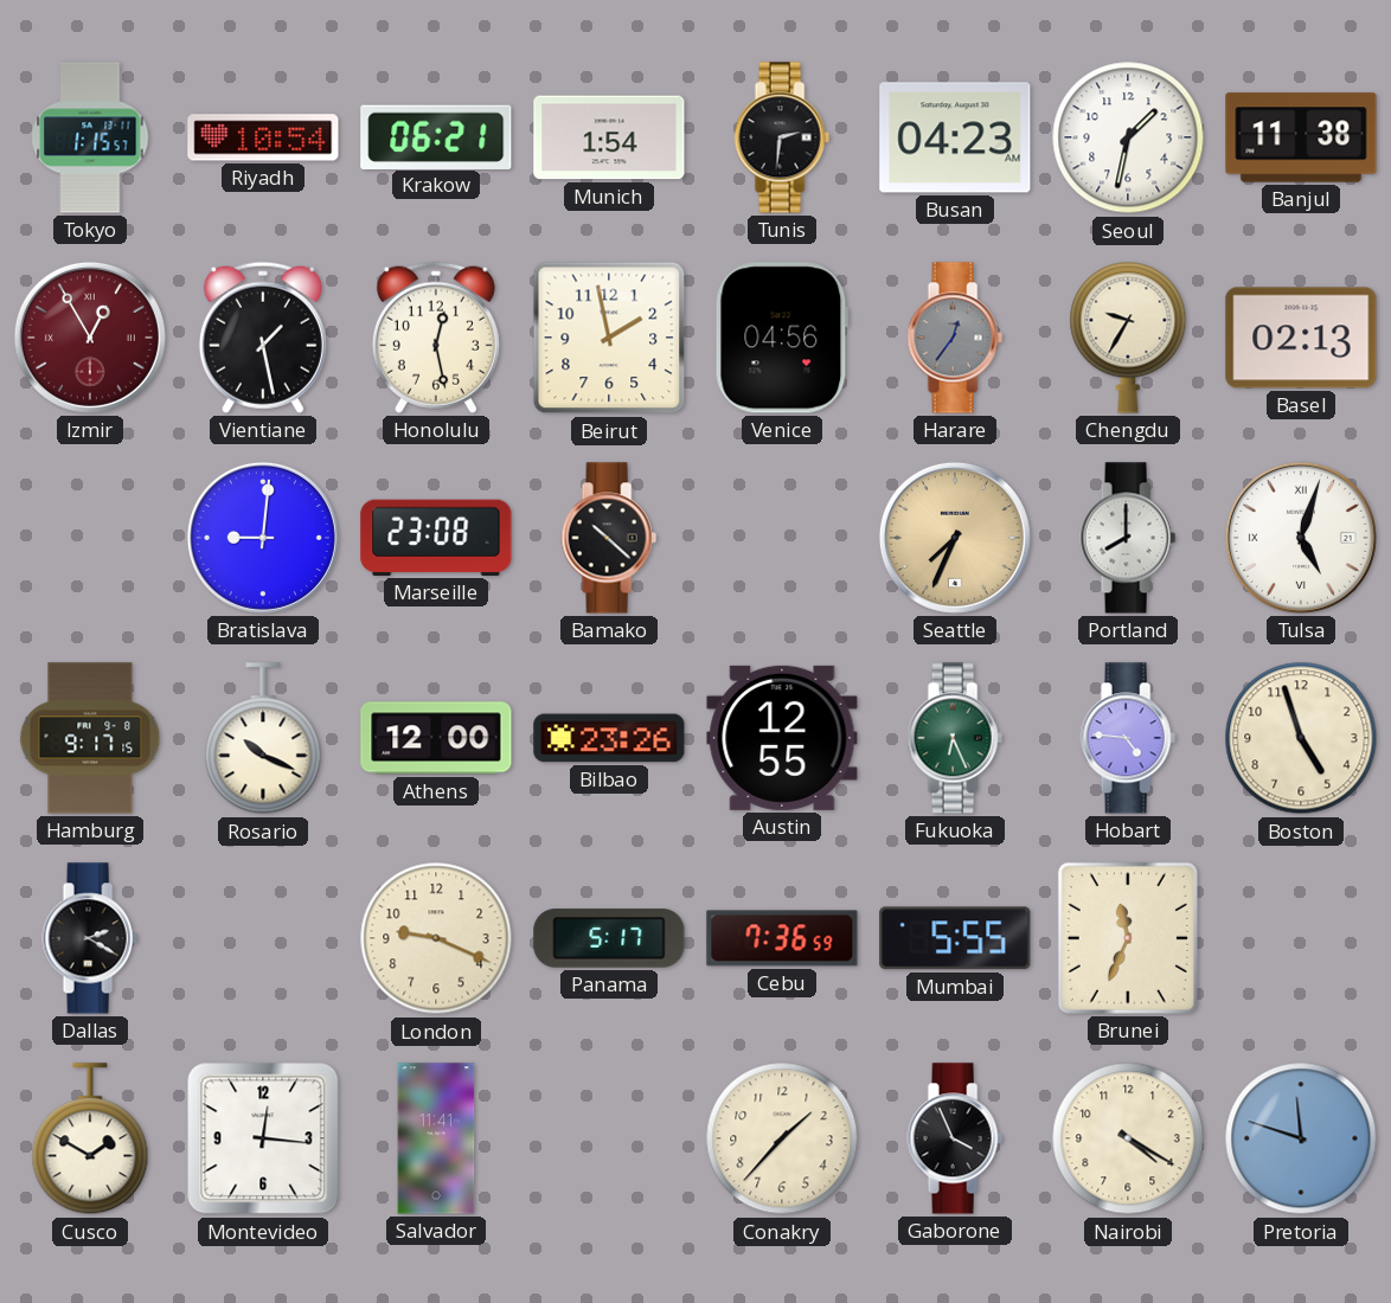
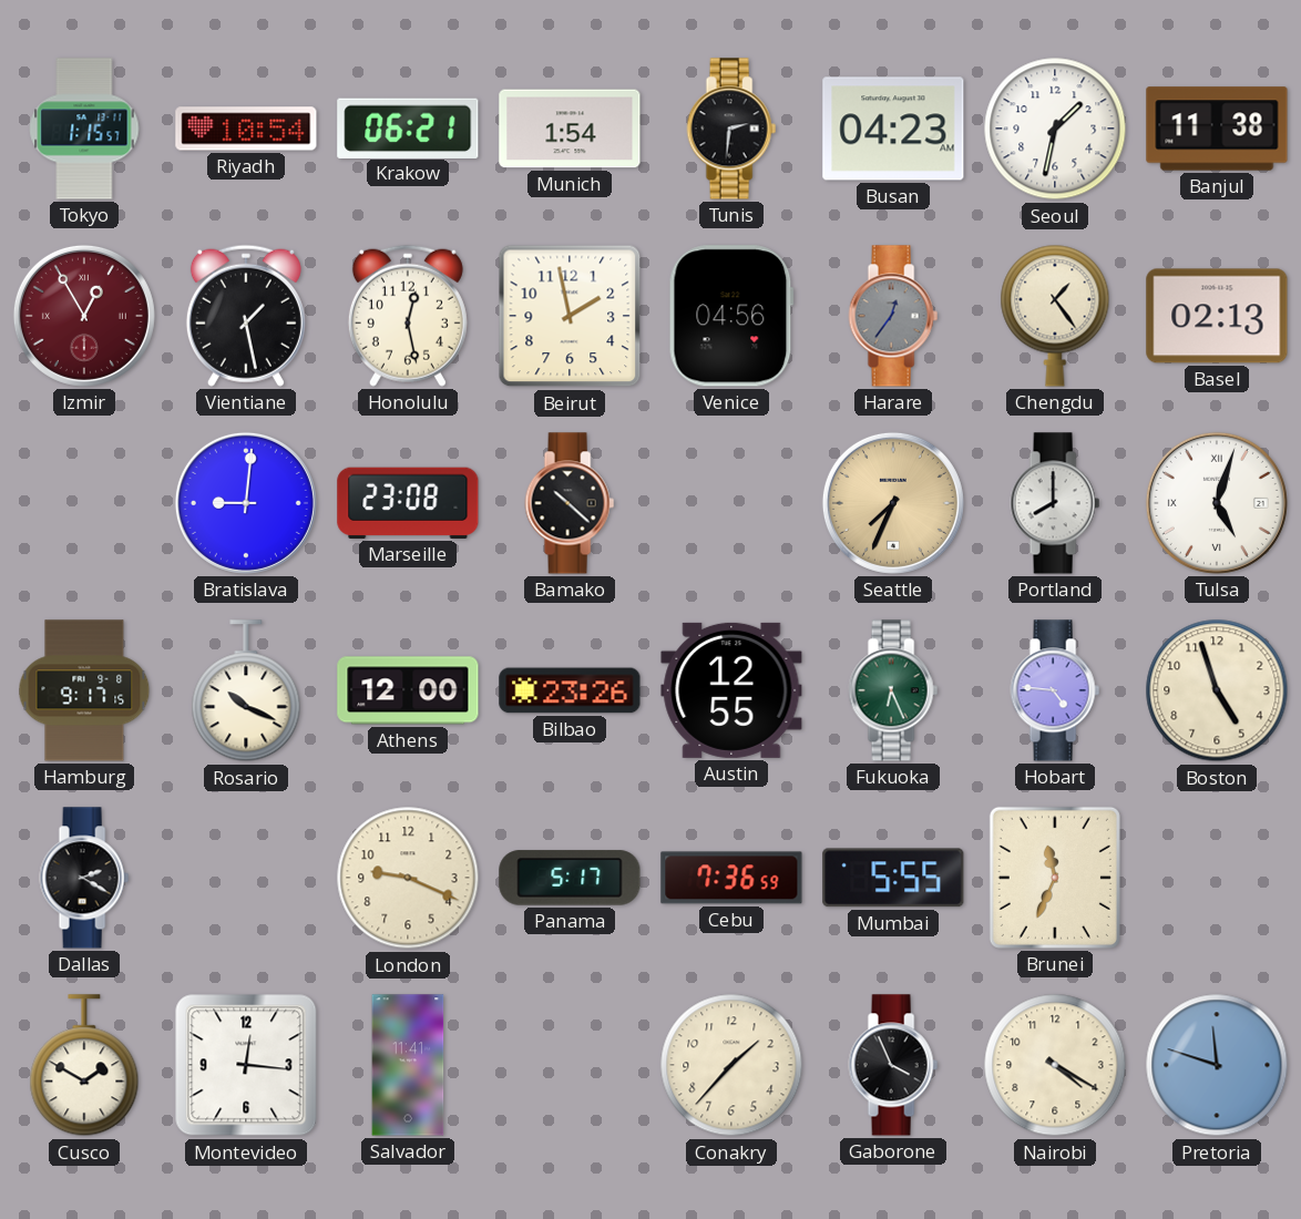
Chengdu: 9:35 -> 1:24
